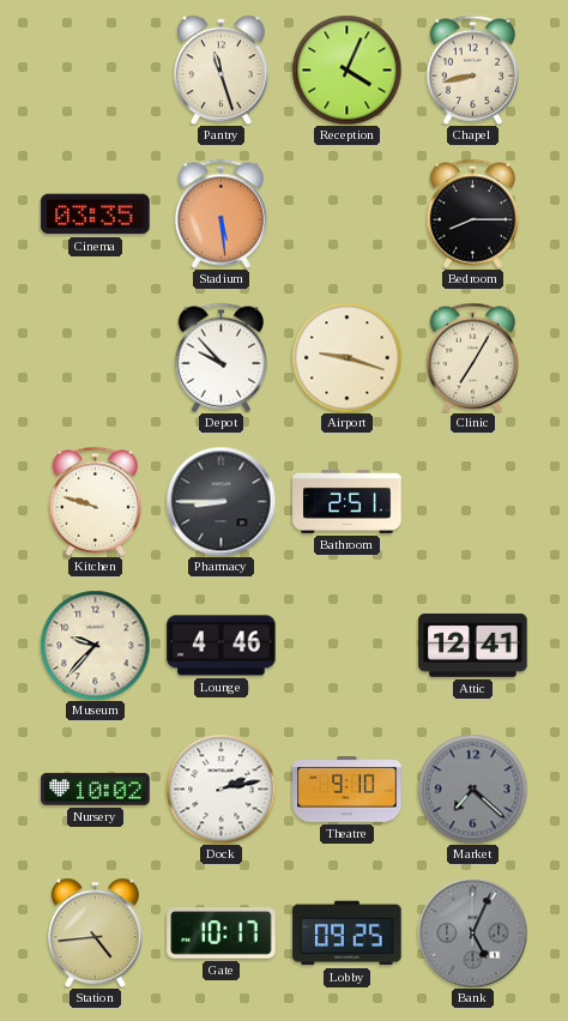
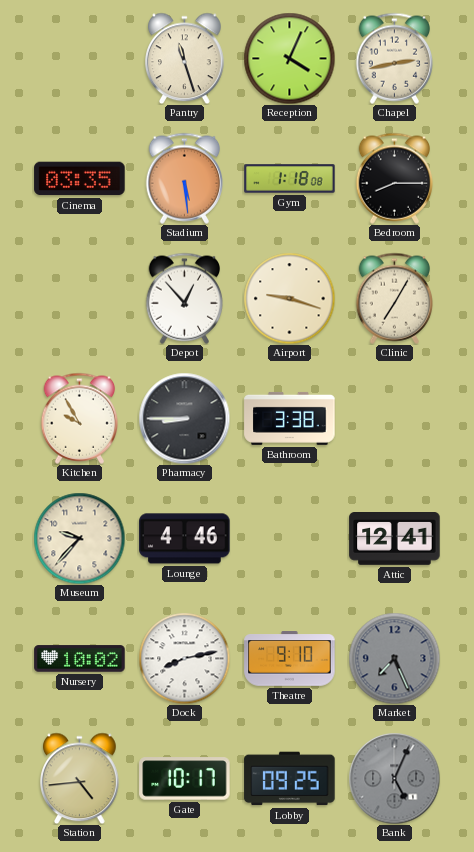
Chapel: 8:43 -> 2:43
Gym: none -> 1:18
Depot: 9:53 -> 12:53
Kitchen: 9:48 -> 9:55
Bathroom: 2:51 -> 3:38
Dock: 2:13 -> 8:13
Market: 7:22 -> 7:26
